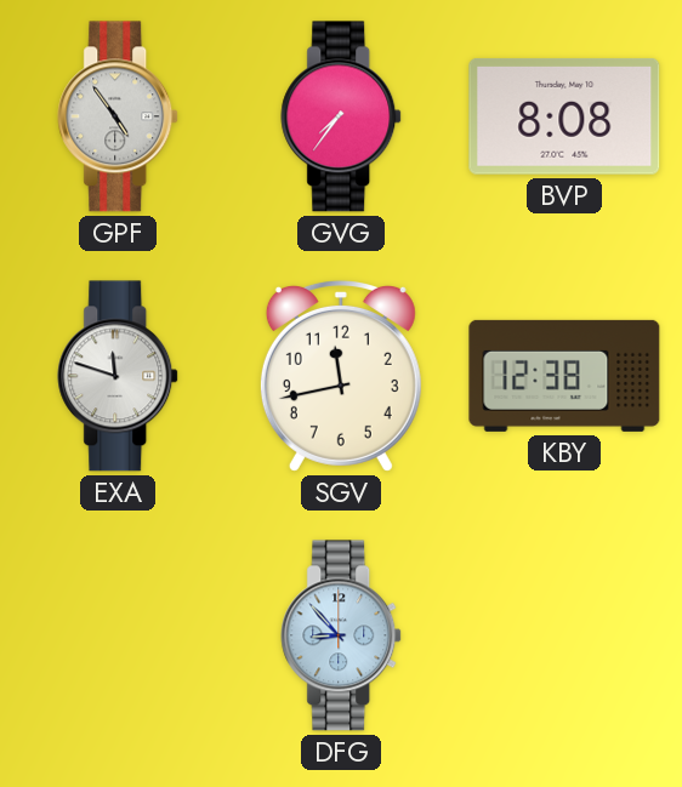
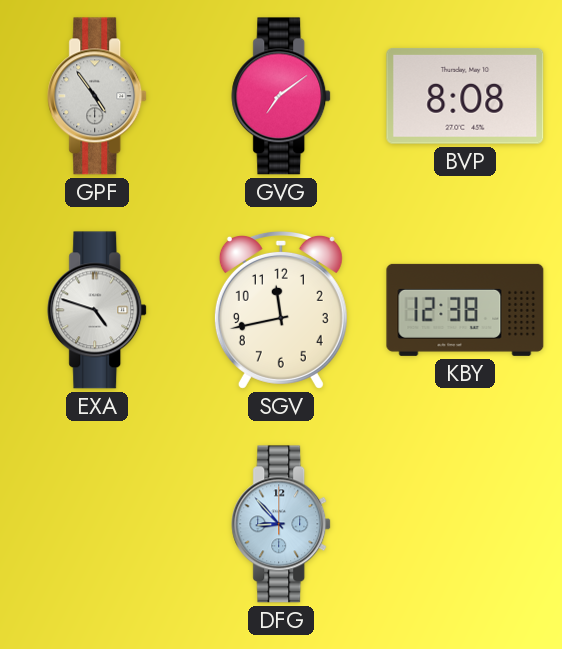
GVG: 7:36 -> 7:09
EXA: 11:48 -> 4:48
